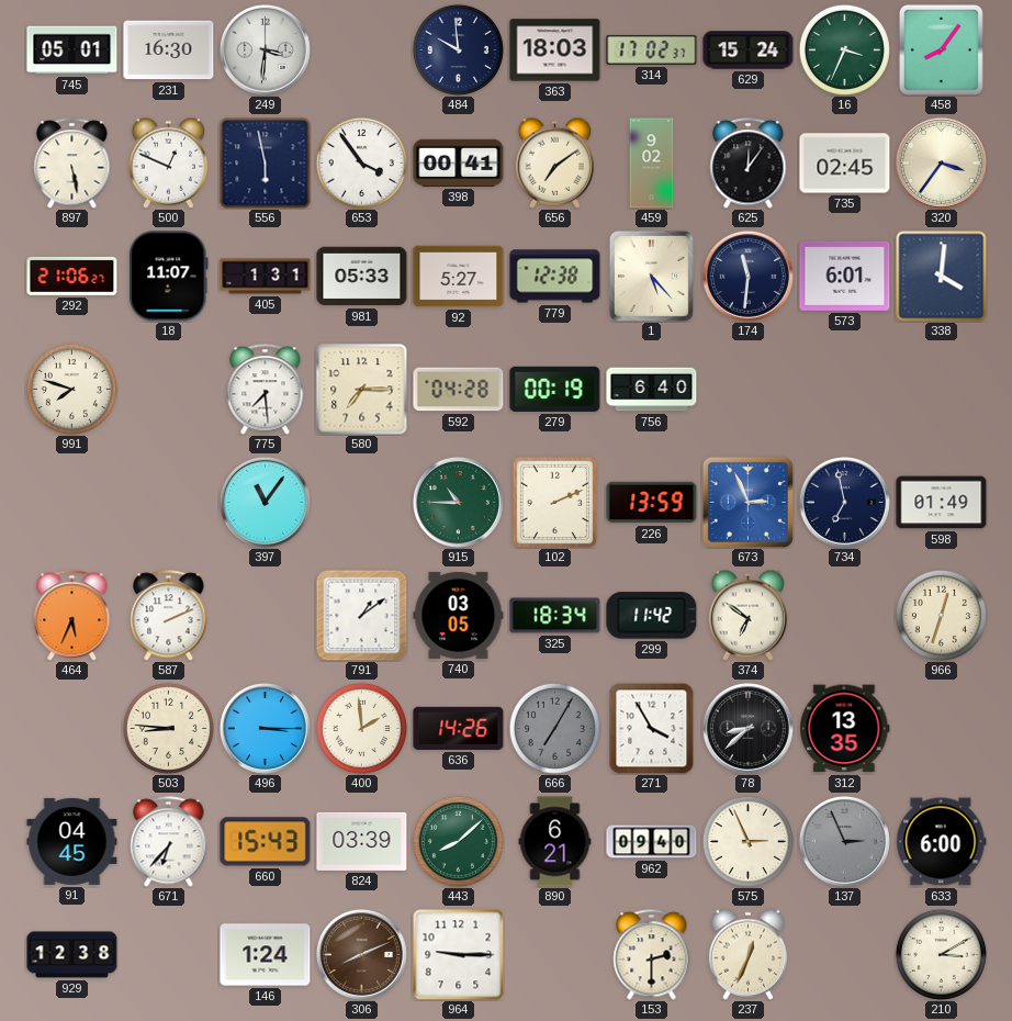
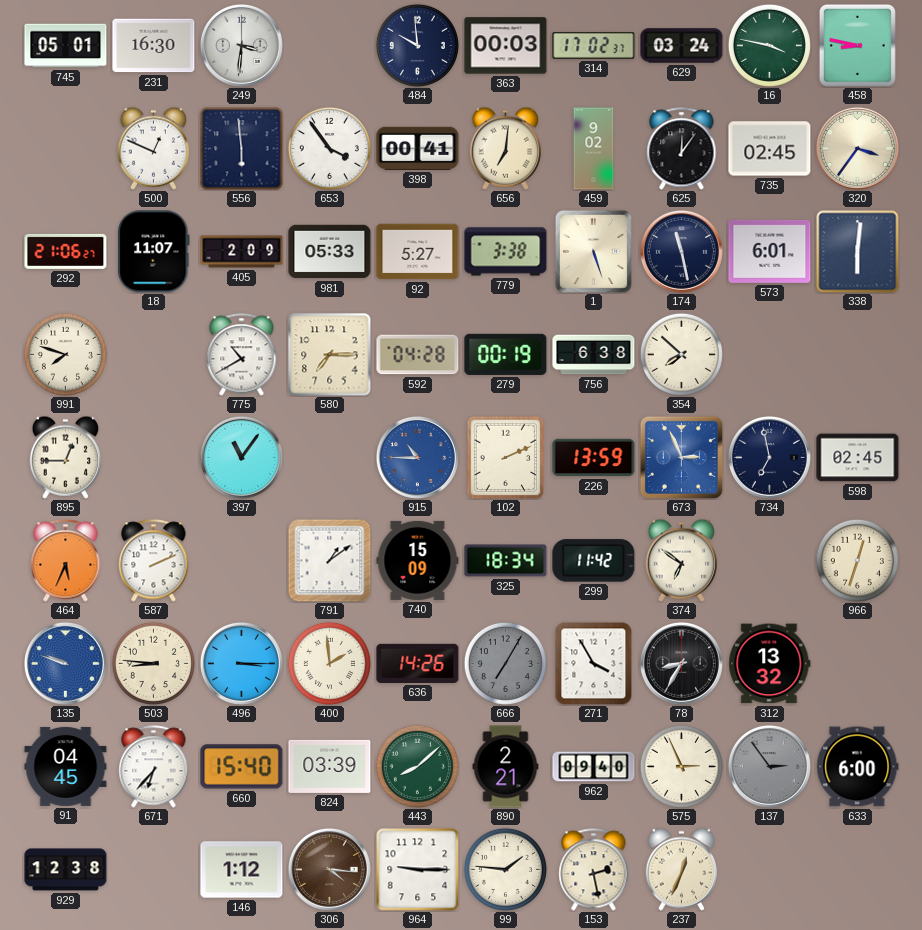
363: 18:03 -> 00:03
629: 15:24 -> 03:24
16: 3:34 -> 3:47
458: 8:06 -> 8:47
897: 5:28 -> none
556: 5:58 -> 5:59
656: 7:09 -> 7:01
405: 1:31 -> 2:09
779: 12:38 -> 3:38
1: 5:23 -> 5:27
174: 11:31 -> 11:28
338: 4:01 -> 6:01
775: 7:29 -> 10:40
756: 6:40 -> 6:38
354: none -> 7:52
895: none -> 12:45
915 dial: green -> blue
598: 01:49 -> 02:45
740: 03:05 -> 15:09
135: none -> 9:48
78: 8:38 -> 8:35
312: 13:35 -> 13:32
660: 15:43 -> 15:40
890: 6:21 -> 2:21
137: 2:56 -> 2:54
146: 1:24 -> 1:12
306: 8:11 -> 4:16
99: none -> 1:46
153: 2:30 -> 2:28
210: 3:10 -> none
